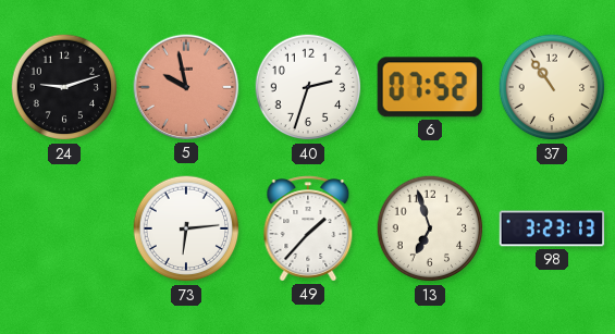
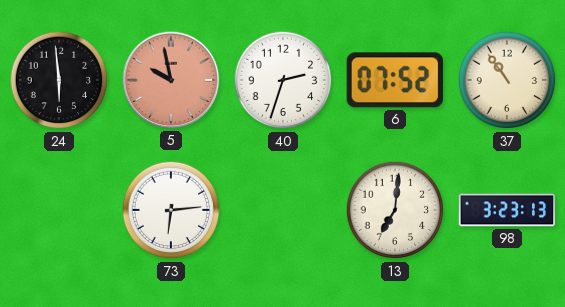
24: 9:12 -> 5:59
49: 1:37 -> none
13: 6:57 -> 7:01
